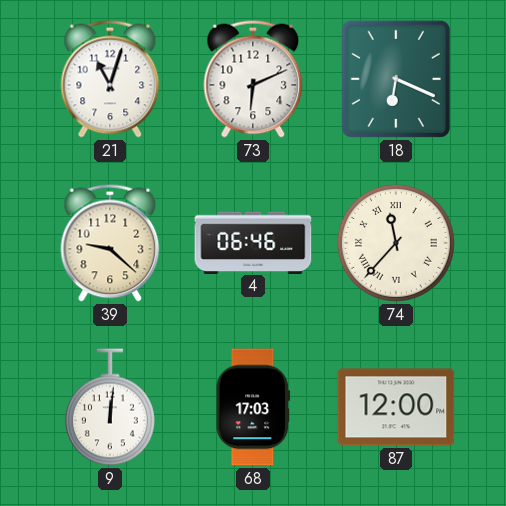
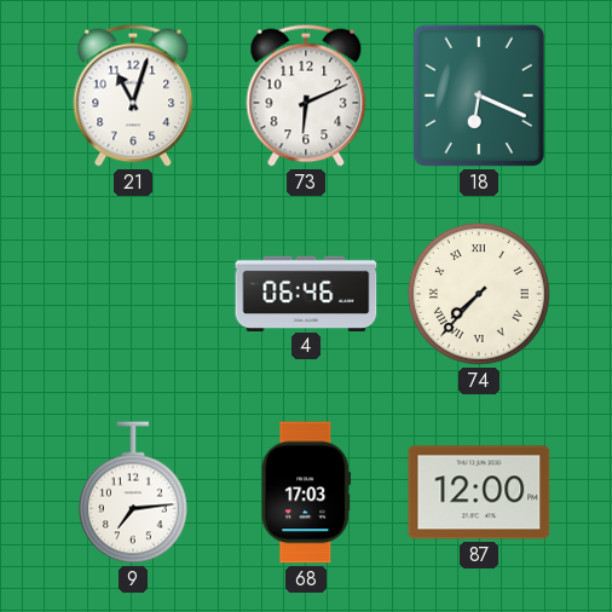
39: 9:22 -> none
74: 11:37 -> 7:37
9: 12:01 -> 7:14
